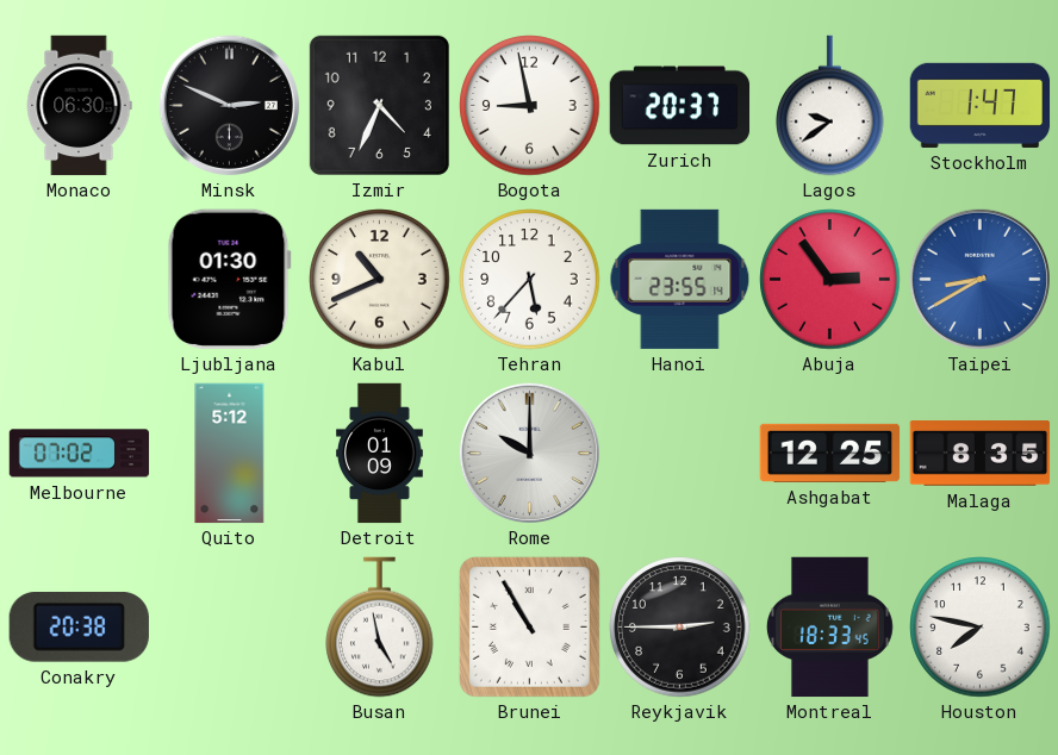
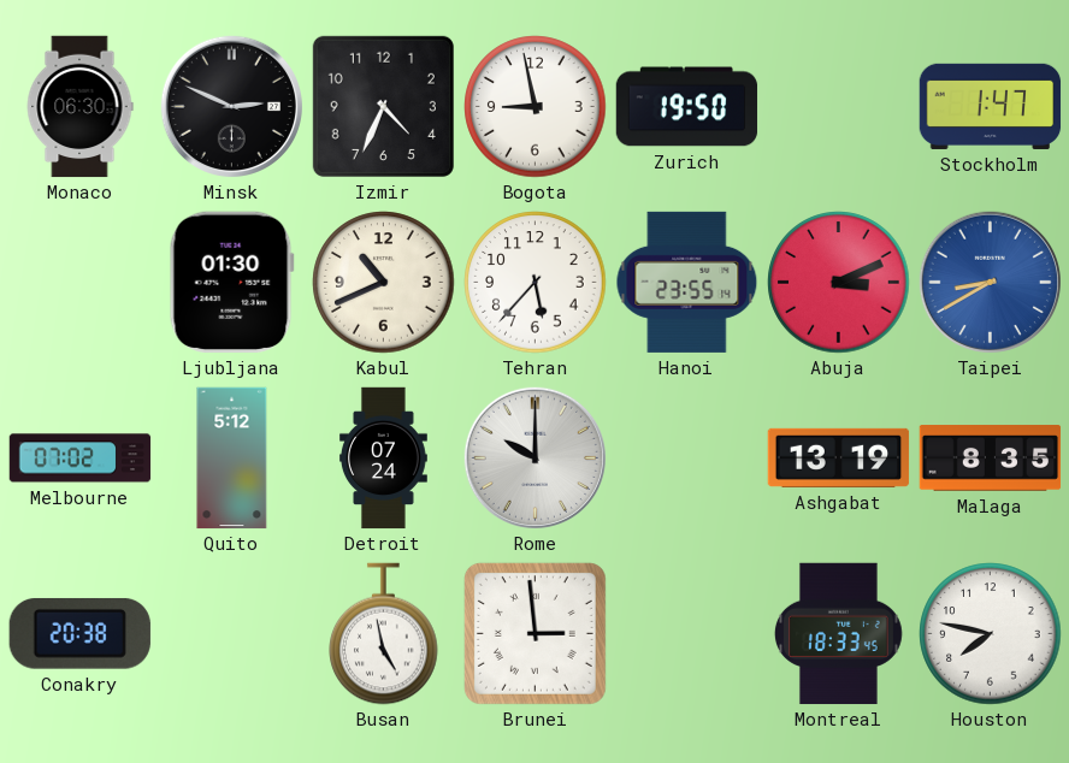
Zurich: 20:37 -> 19:50
Lagos: 9:39 -> none
Abuja: 2:54 -> 3:11
Detroit: 01:09 -> 07:24
Ashgabat: 12:25 -> 13:19
Brunei: 10:55 -> 2:59
Reykjavik: 2:45 -> none
